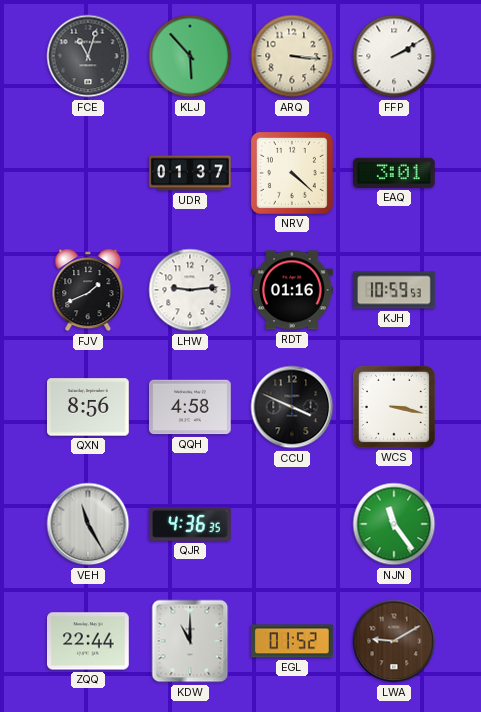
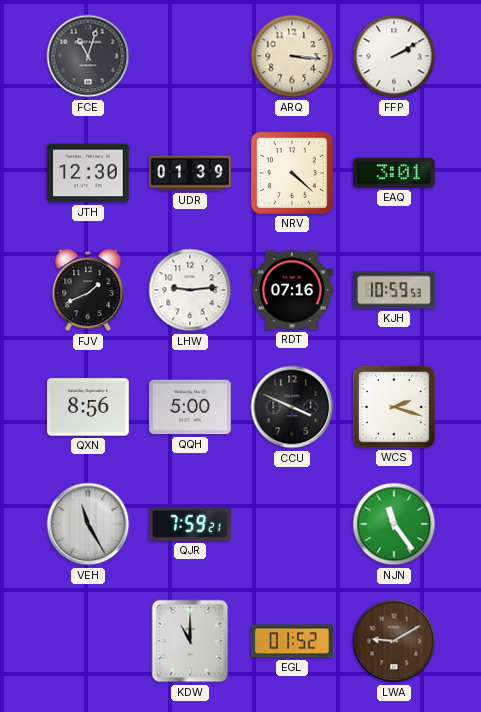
KLJ: 5:53 -> none
JTH: none -> 12:30
UDR: 01:37 -> 01:39
RDT: 01:16 -> 07:16
QQH: 4:58 -> 5:00
WCS: 3:17 -> 2:18
QJR: 4:36 -> 7:59
ZQQ: 22:44 -> none
